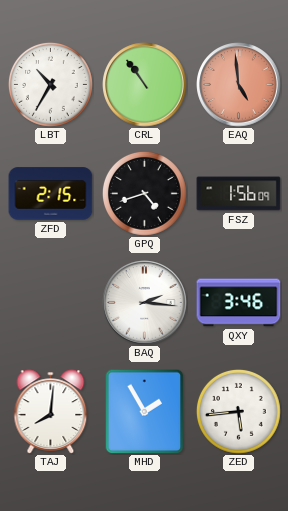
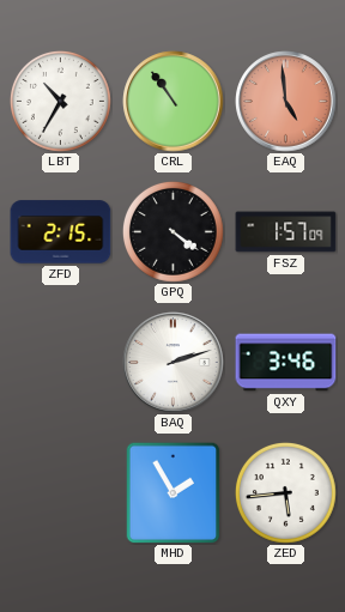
GPQ: 4:42 -> 4:21
FSZ: 1:56 -> 1:57
BAQ: 2:16 -> 2:12
TAJ: 8:01 -> none
